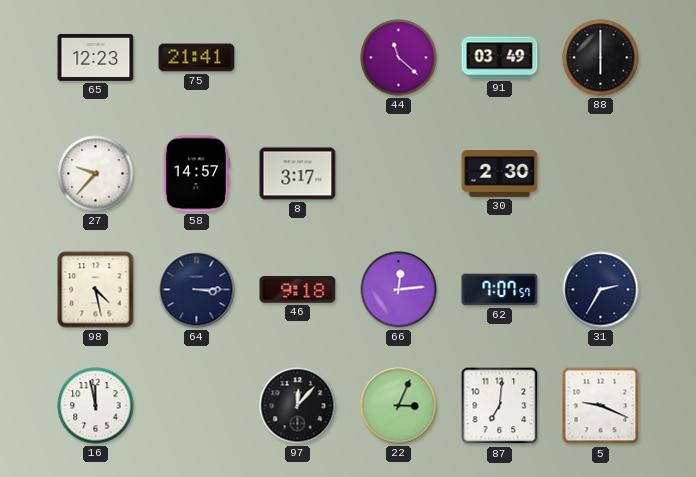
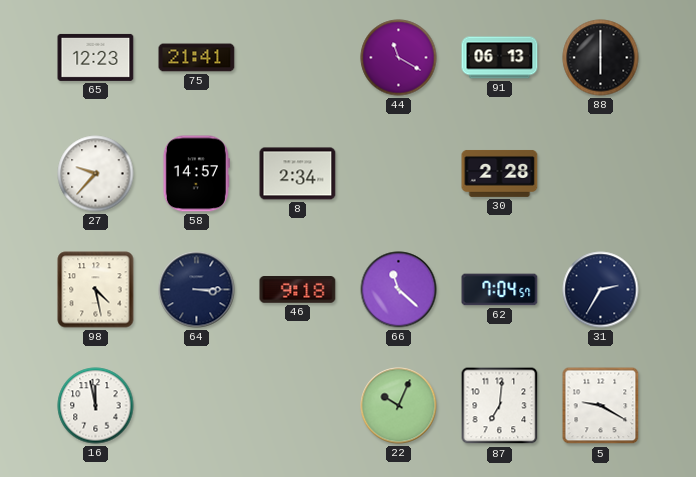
44: 11:22 -> 11:20
91: 03:49 -> 06:13
8: 3:17 -> 2:34
30: 2:30 -> 2:28
66: 12:14 -> 11:22
62: 7:07 -> 7:04
97: 12:07 -> none
22: 3:04 -> 10:04
5: 9:19 -> 9:20
